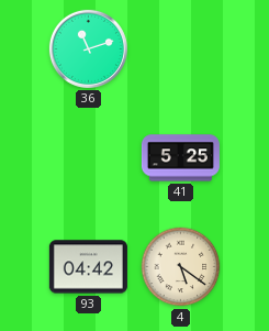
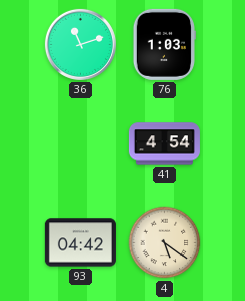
76: none -> 1:03
41: 5:25 -> 4:54
